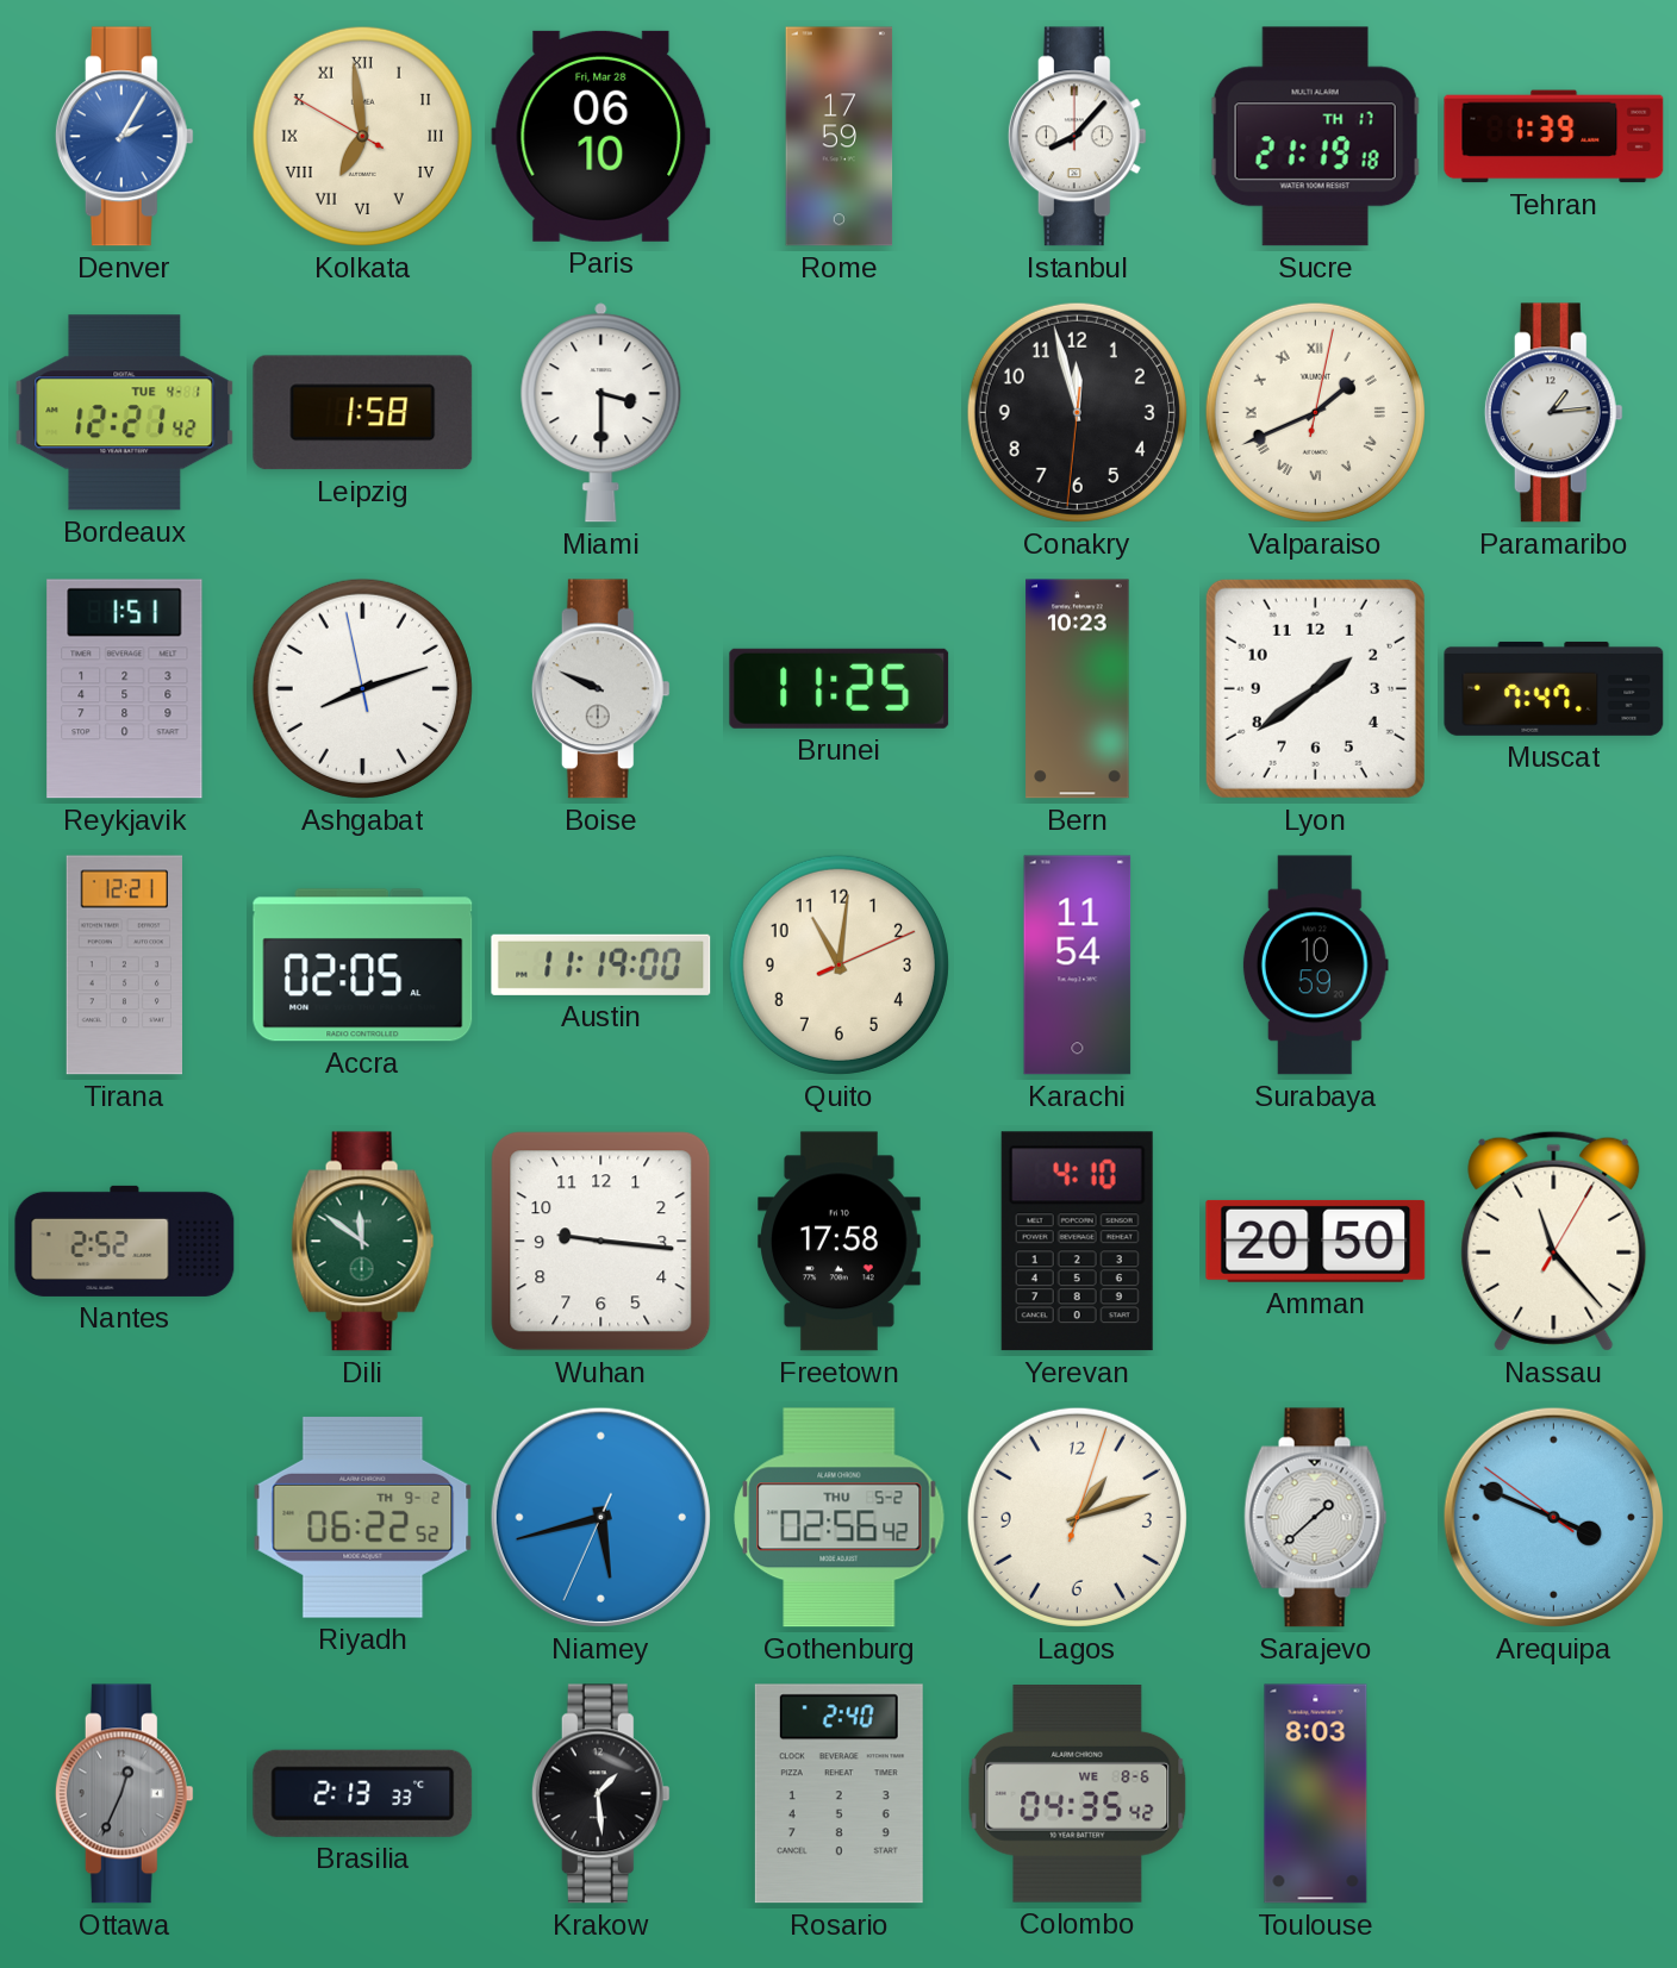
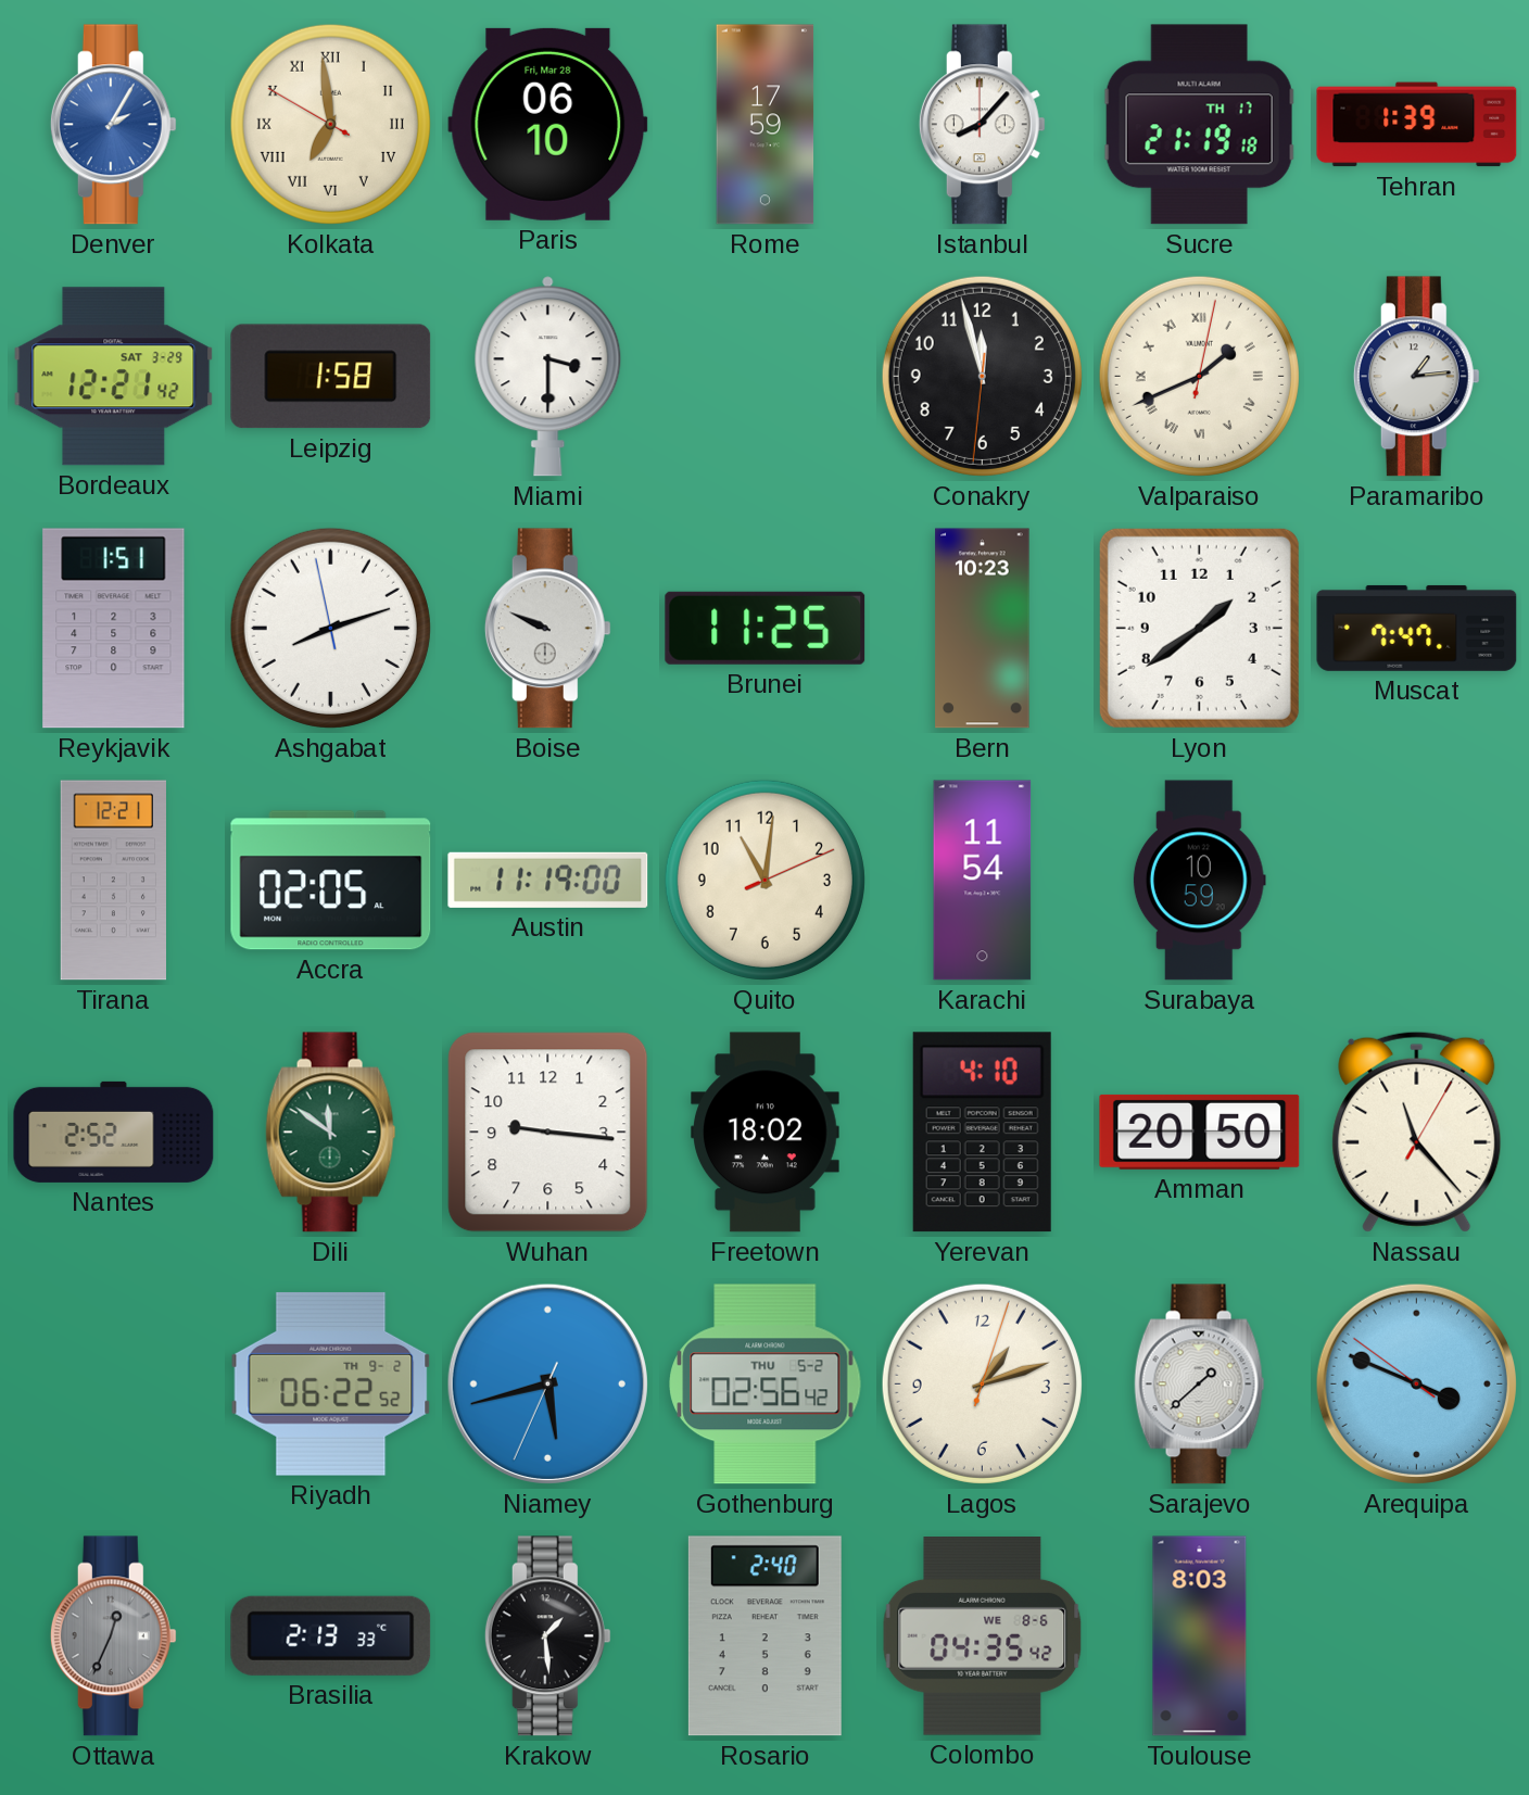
Bordeaux date: TUE 4-1 -> SAT 3-29
Freetown: 17:58 -> 18:02
